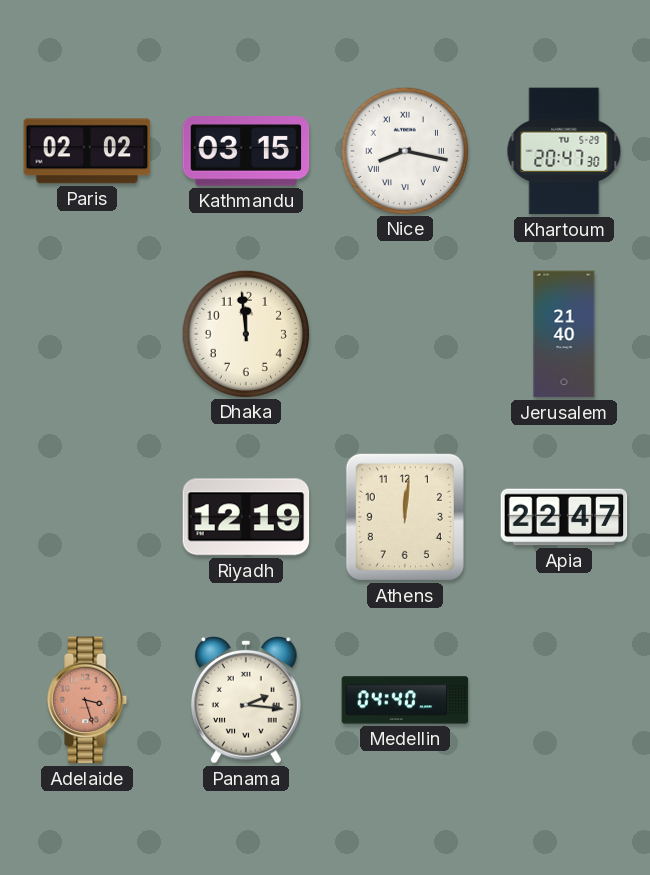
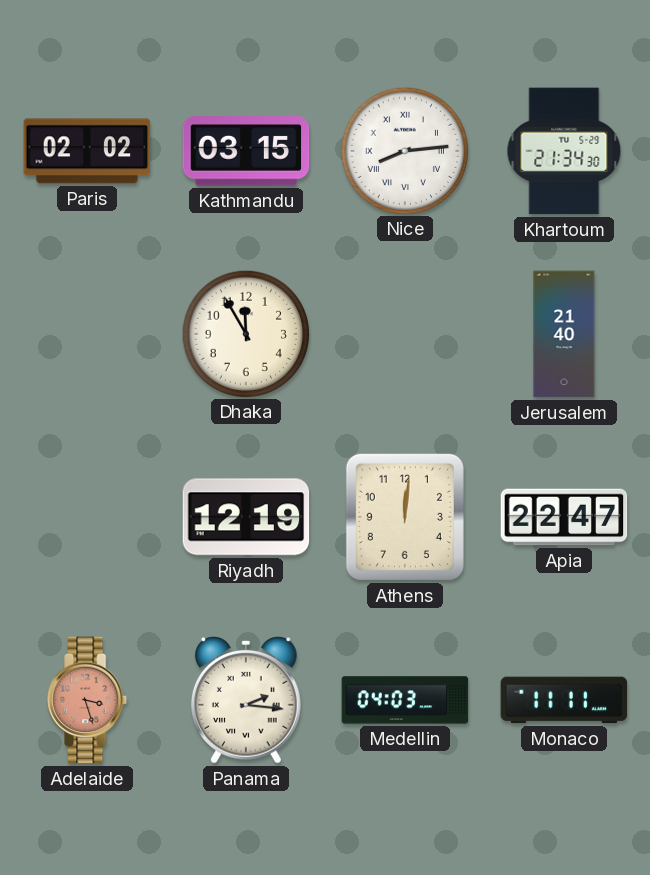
Nice: 8:17 -> 8:14
Khartoum: 20:47 -> 21:34
Dhaka: 11:59 -> 11:55
Medellin: 04:40 -> 04:03
Monaco: none -> 11:11
